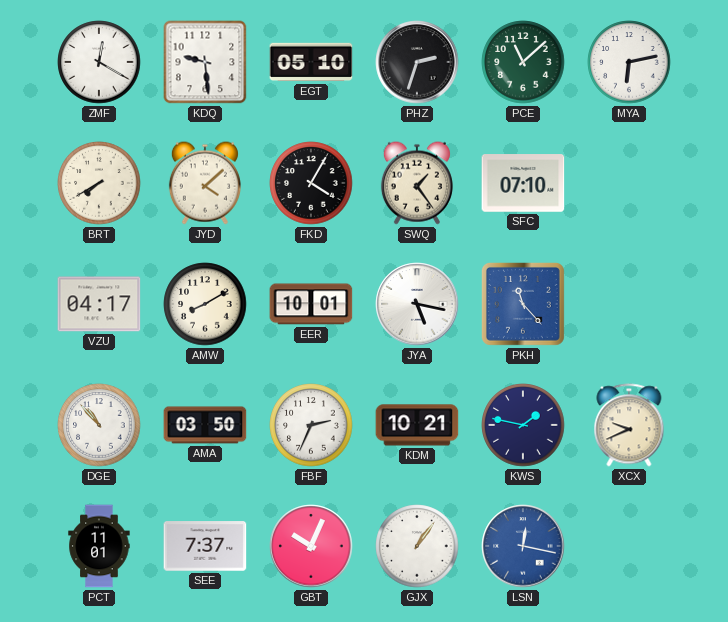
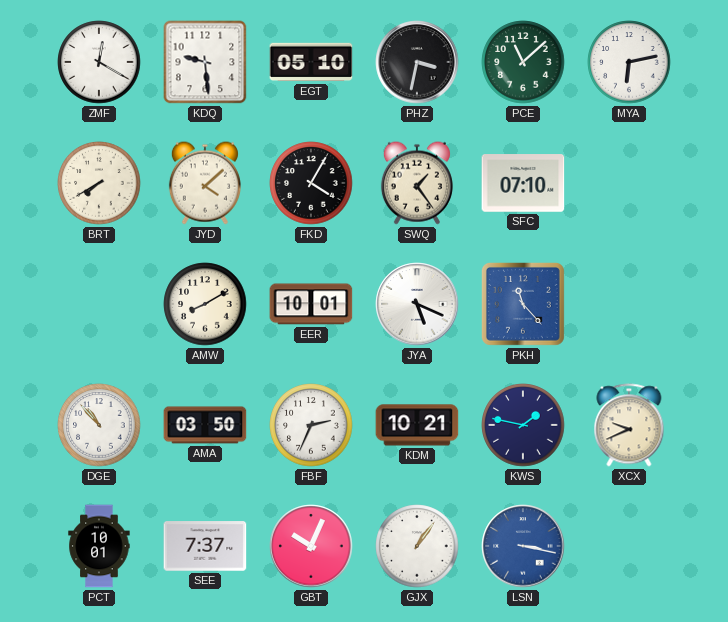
PHZ: 2:33 -> 3:32
VZU: 04:17 -> none
JYA: 5:17 -> 5:19
PCT: 11:01 -> 10:01
LSN: 12:17 -> 3:17
